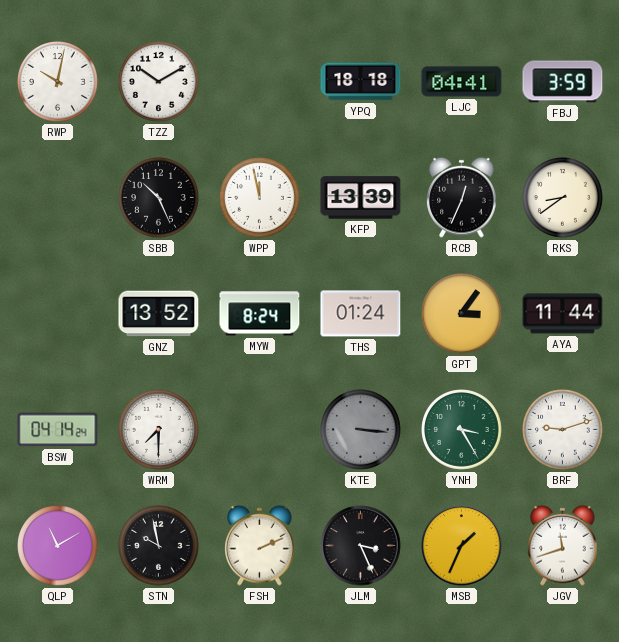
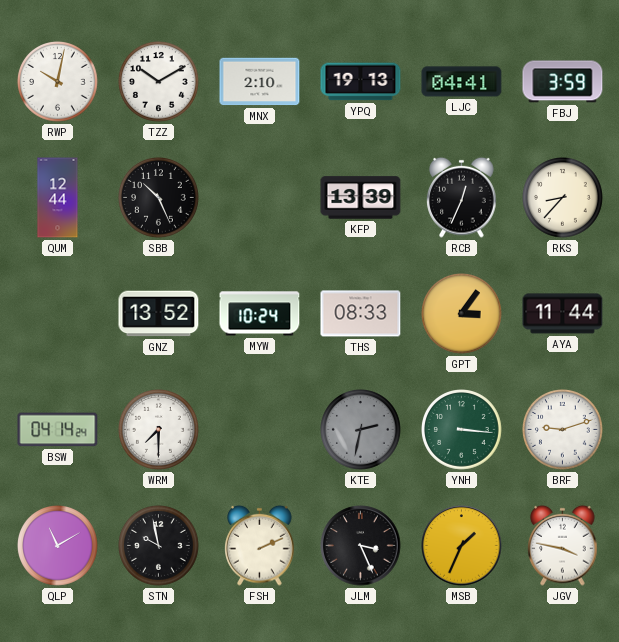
MNX: none -> 2:10
YPQ: 18:18 -> 19:13
QUM: none -> 12:44
WPP: 11:58 -> none
RKS: 8:39 -> 8:37
MYW: 8:24 -> 10:24
THS: 01:24 -> 08:33
KTE: 3:16 -> 2:32
YNH: 3:25 -> 3:16
JGV: 11:42 -> 3:47
